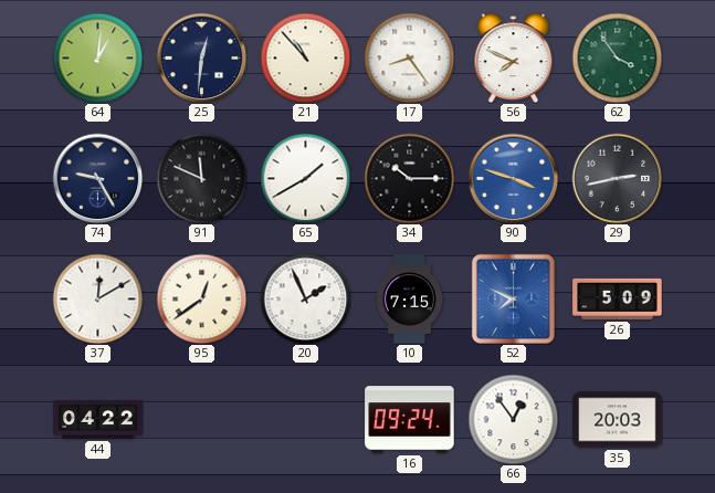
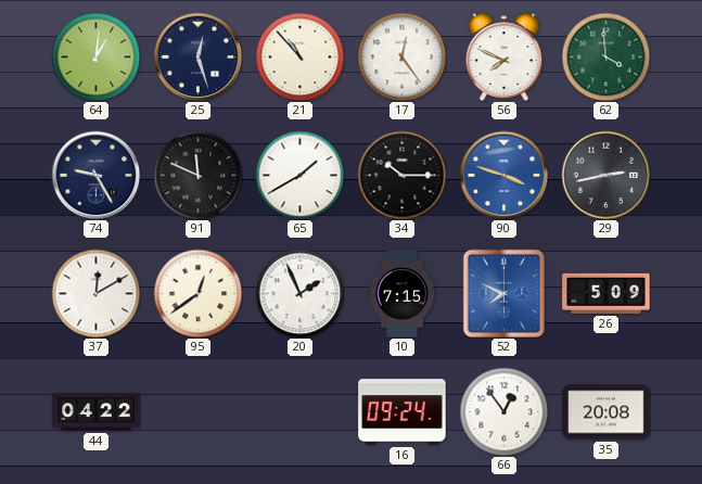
25: 12:31 -> 12:27
17: 8:24 -> 12:24
62: 3:54 -> 3:59
35: 20:03 -> 20:08
